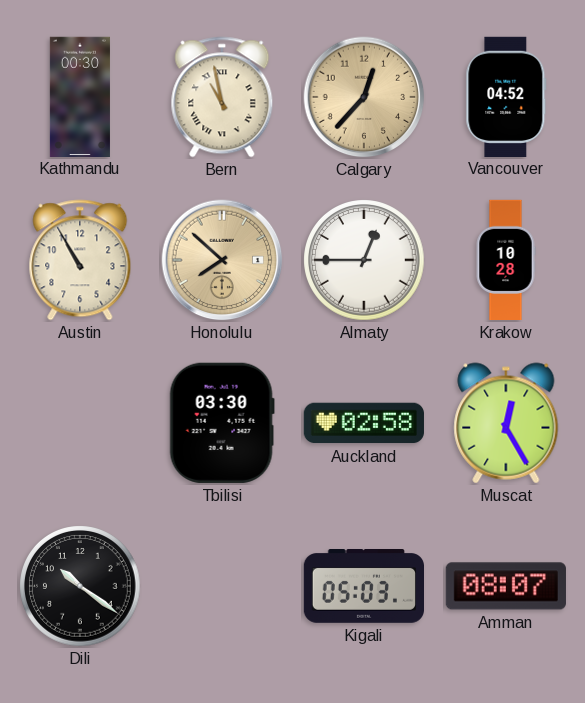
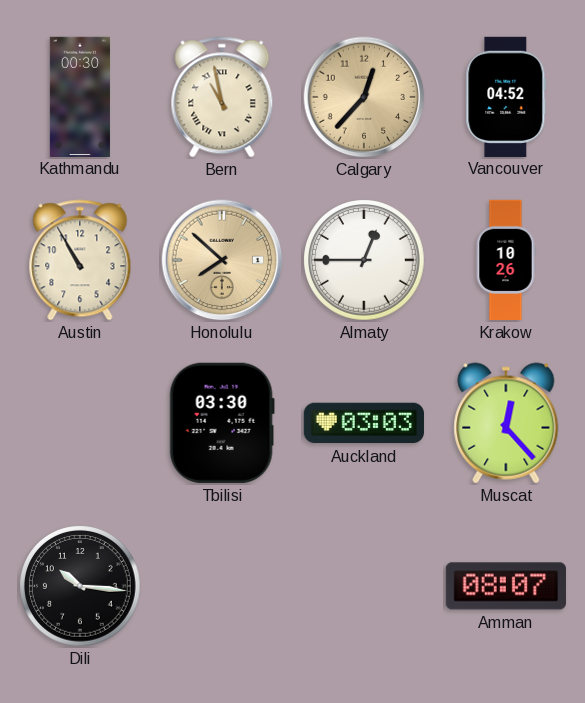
Krakow: 10:28 -> 10:26
Auckland: 02:58 -> 03:03
Muscat: 12:25 -> 12:23
Dili: 10:21 -> 10:16
Kigali: 05:03 -> none
